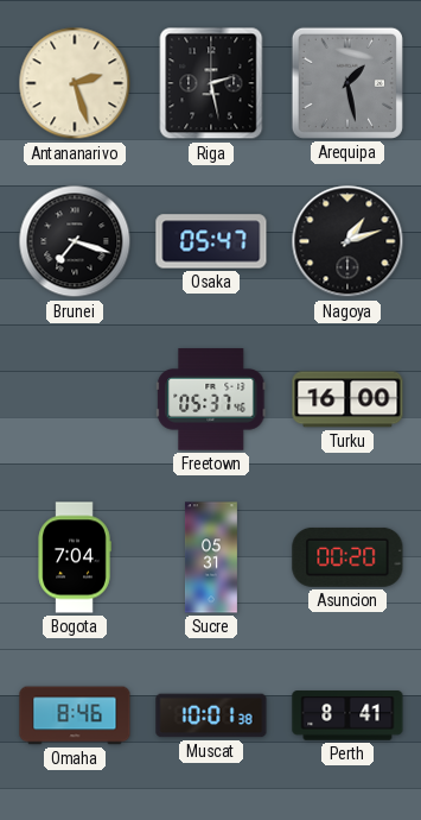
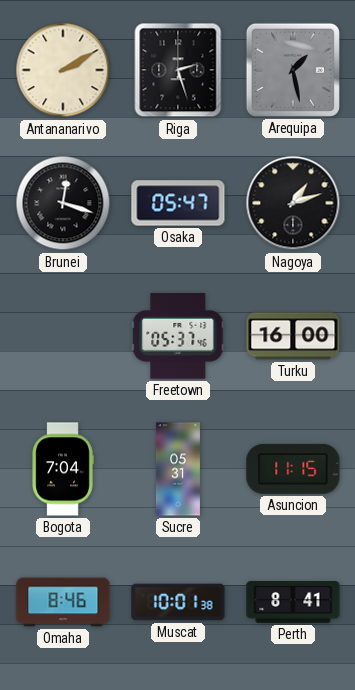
Antananarivo: 2:27 -> 2:10
Riga: 2:28 -> 2:27
Brunei: 7:18 -> 12:18
Asuncion: 00:20 -> 11:15
